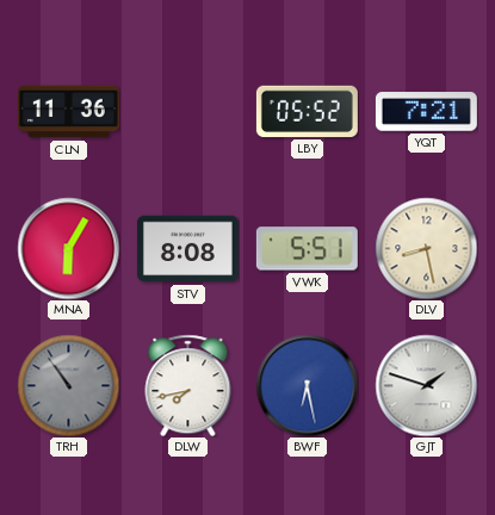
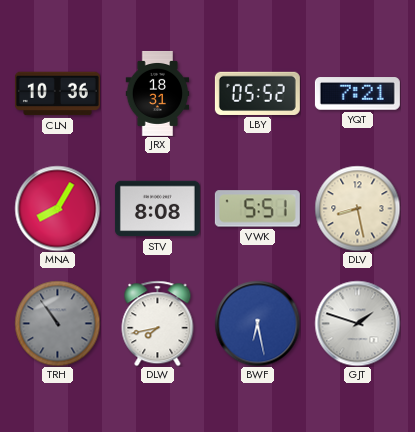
CLN: 11:36 -> 10:36
JRX: none -> 18:31
MNA: 6:05 -> 8:05
